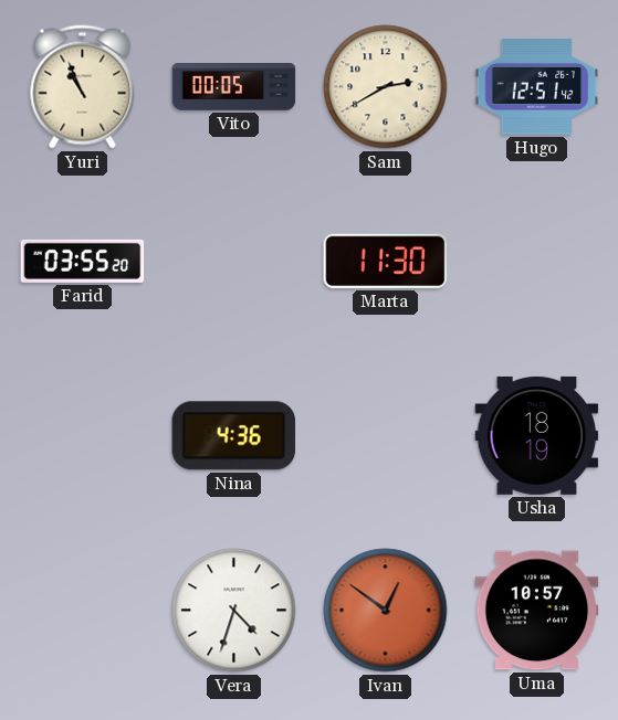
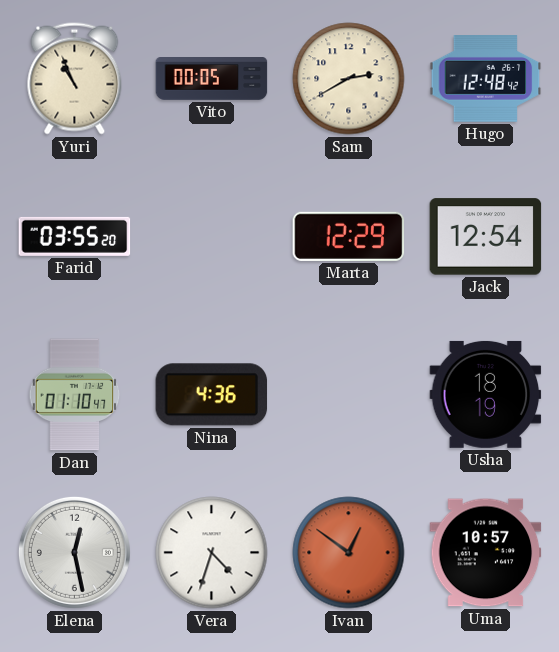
Hugo: 12:51 -> 12:48
Marta: 11:30 -> 12:29
Jack: none -> 12:54
Dan: none -> 01:10
Elena: none -> 12:28
